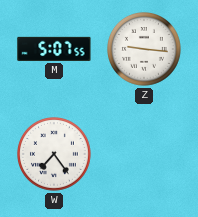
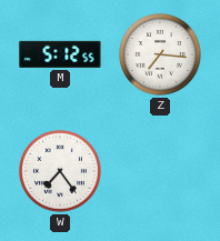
M: 5:07 -> 5:12
Z: 9:16 -> 7:16
